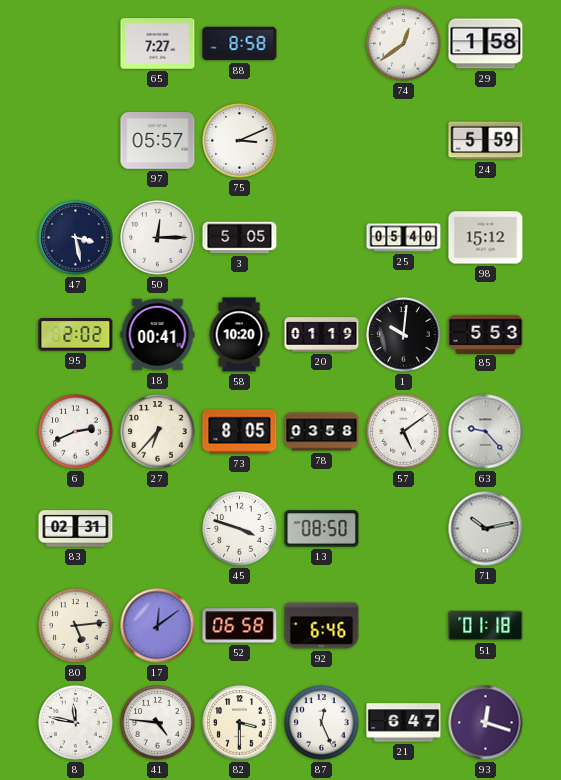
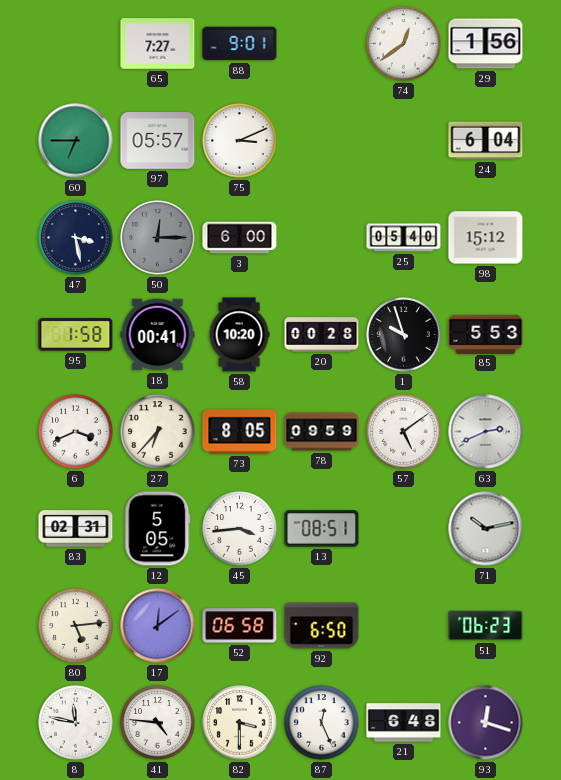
88: 8:58 -> 9:01
29: 1:58 -> 1:56
60: none -> 6:45
24: 5:59 -> 6:04
50 dial: white -> grey
3: 5:05 -> 6:00
95: 2:02 -> 1:58
20: 01:19 -> 00:28
1: 10:01 -> 9:57
6: 2:41 -> 3:41
78: 03:58 -> 09:59
63: 9:23 -> 2:41
12: none -> 5:05
45: 3:48 -> 3:44
13: 08:50 -> 08:51
92: 6:46 -> 6:50
51: 01:18 -> 06:23
21: 6:47 -> 6:48
